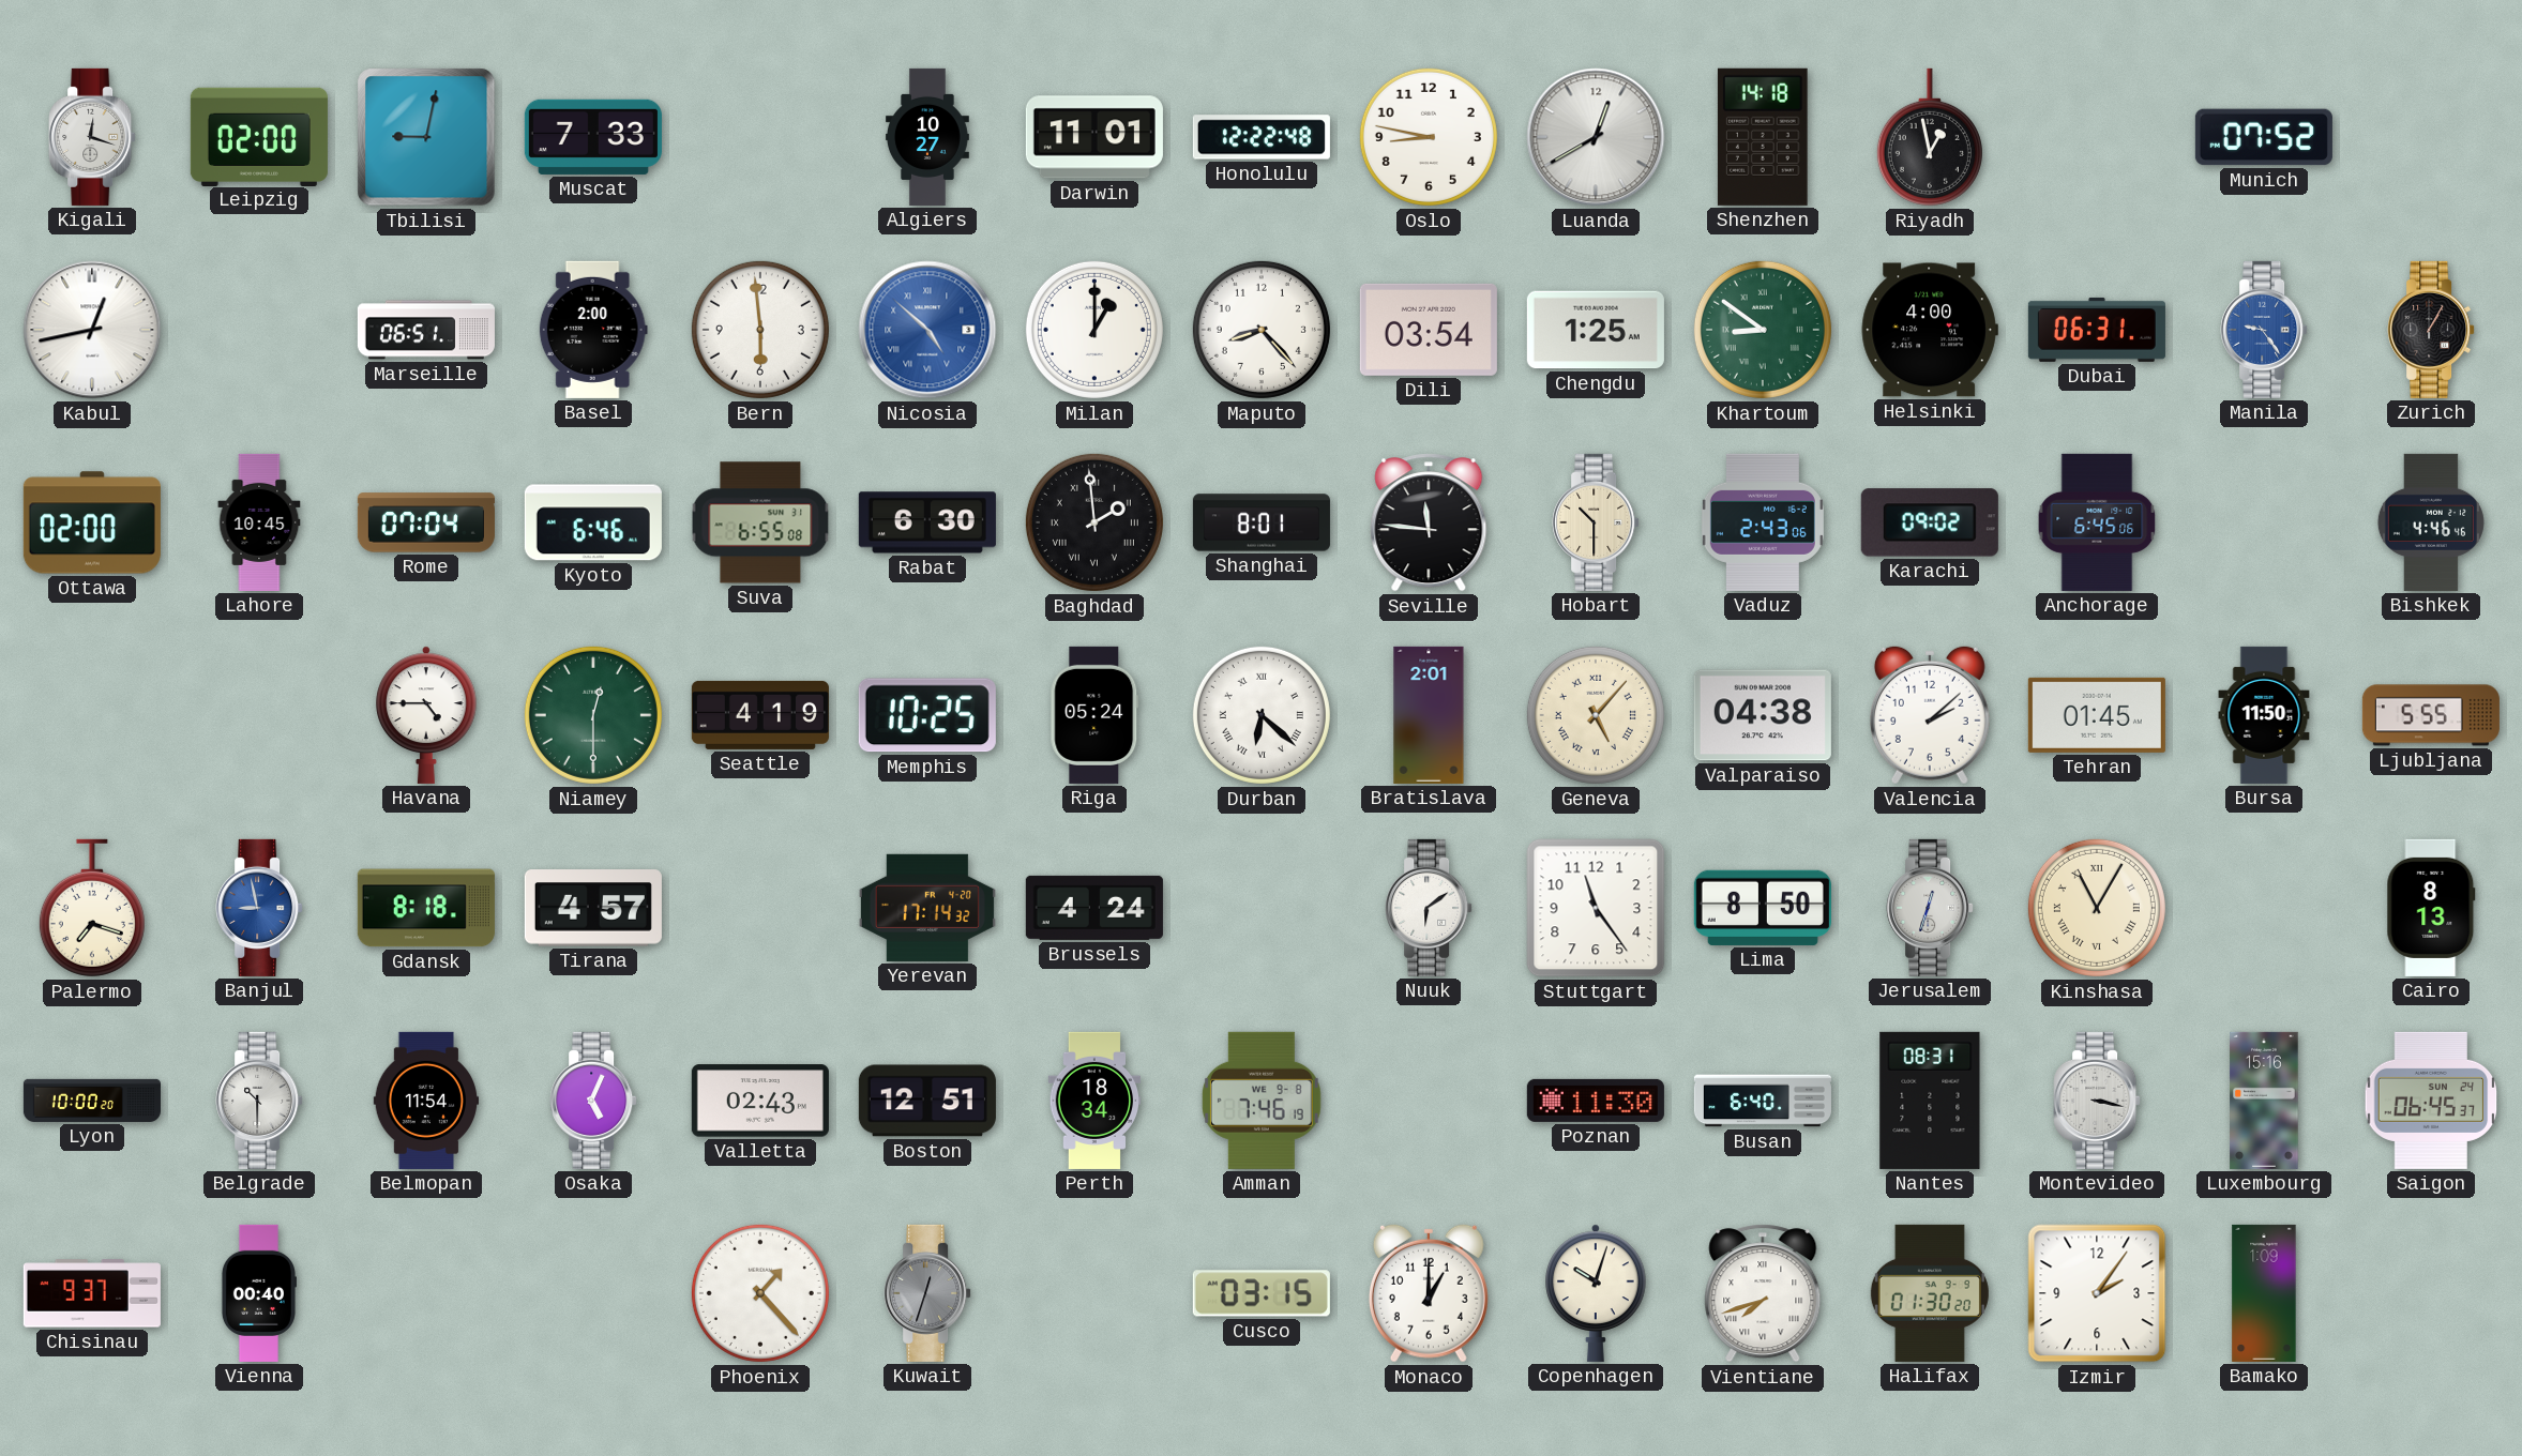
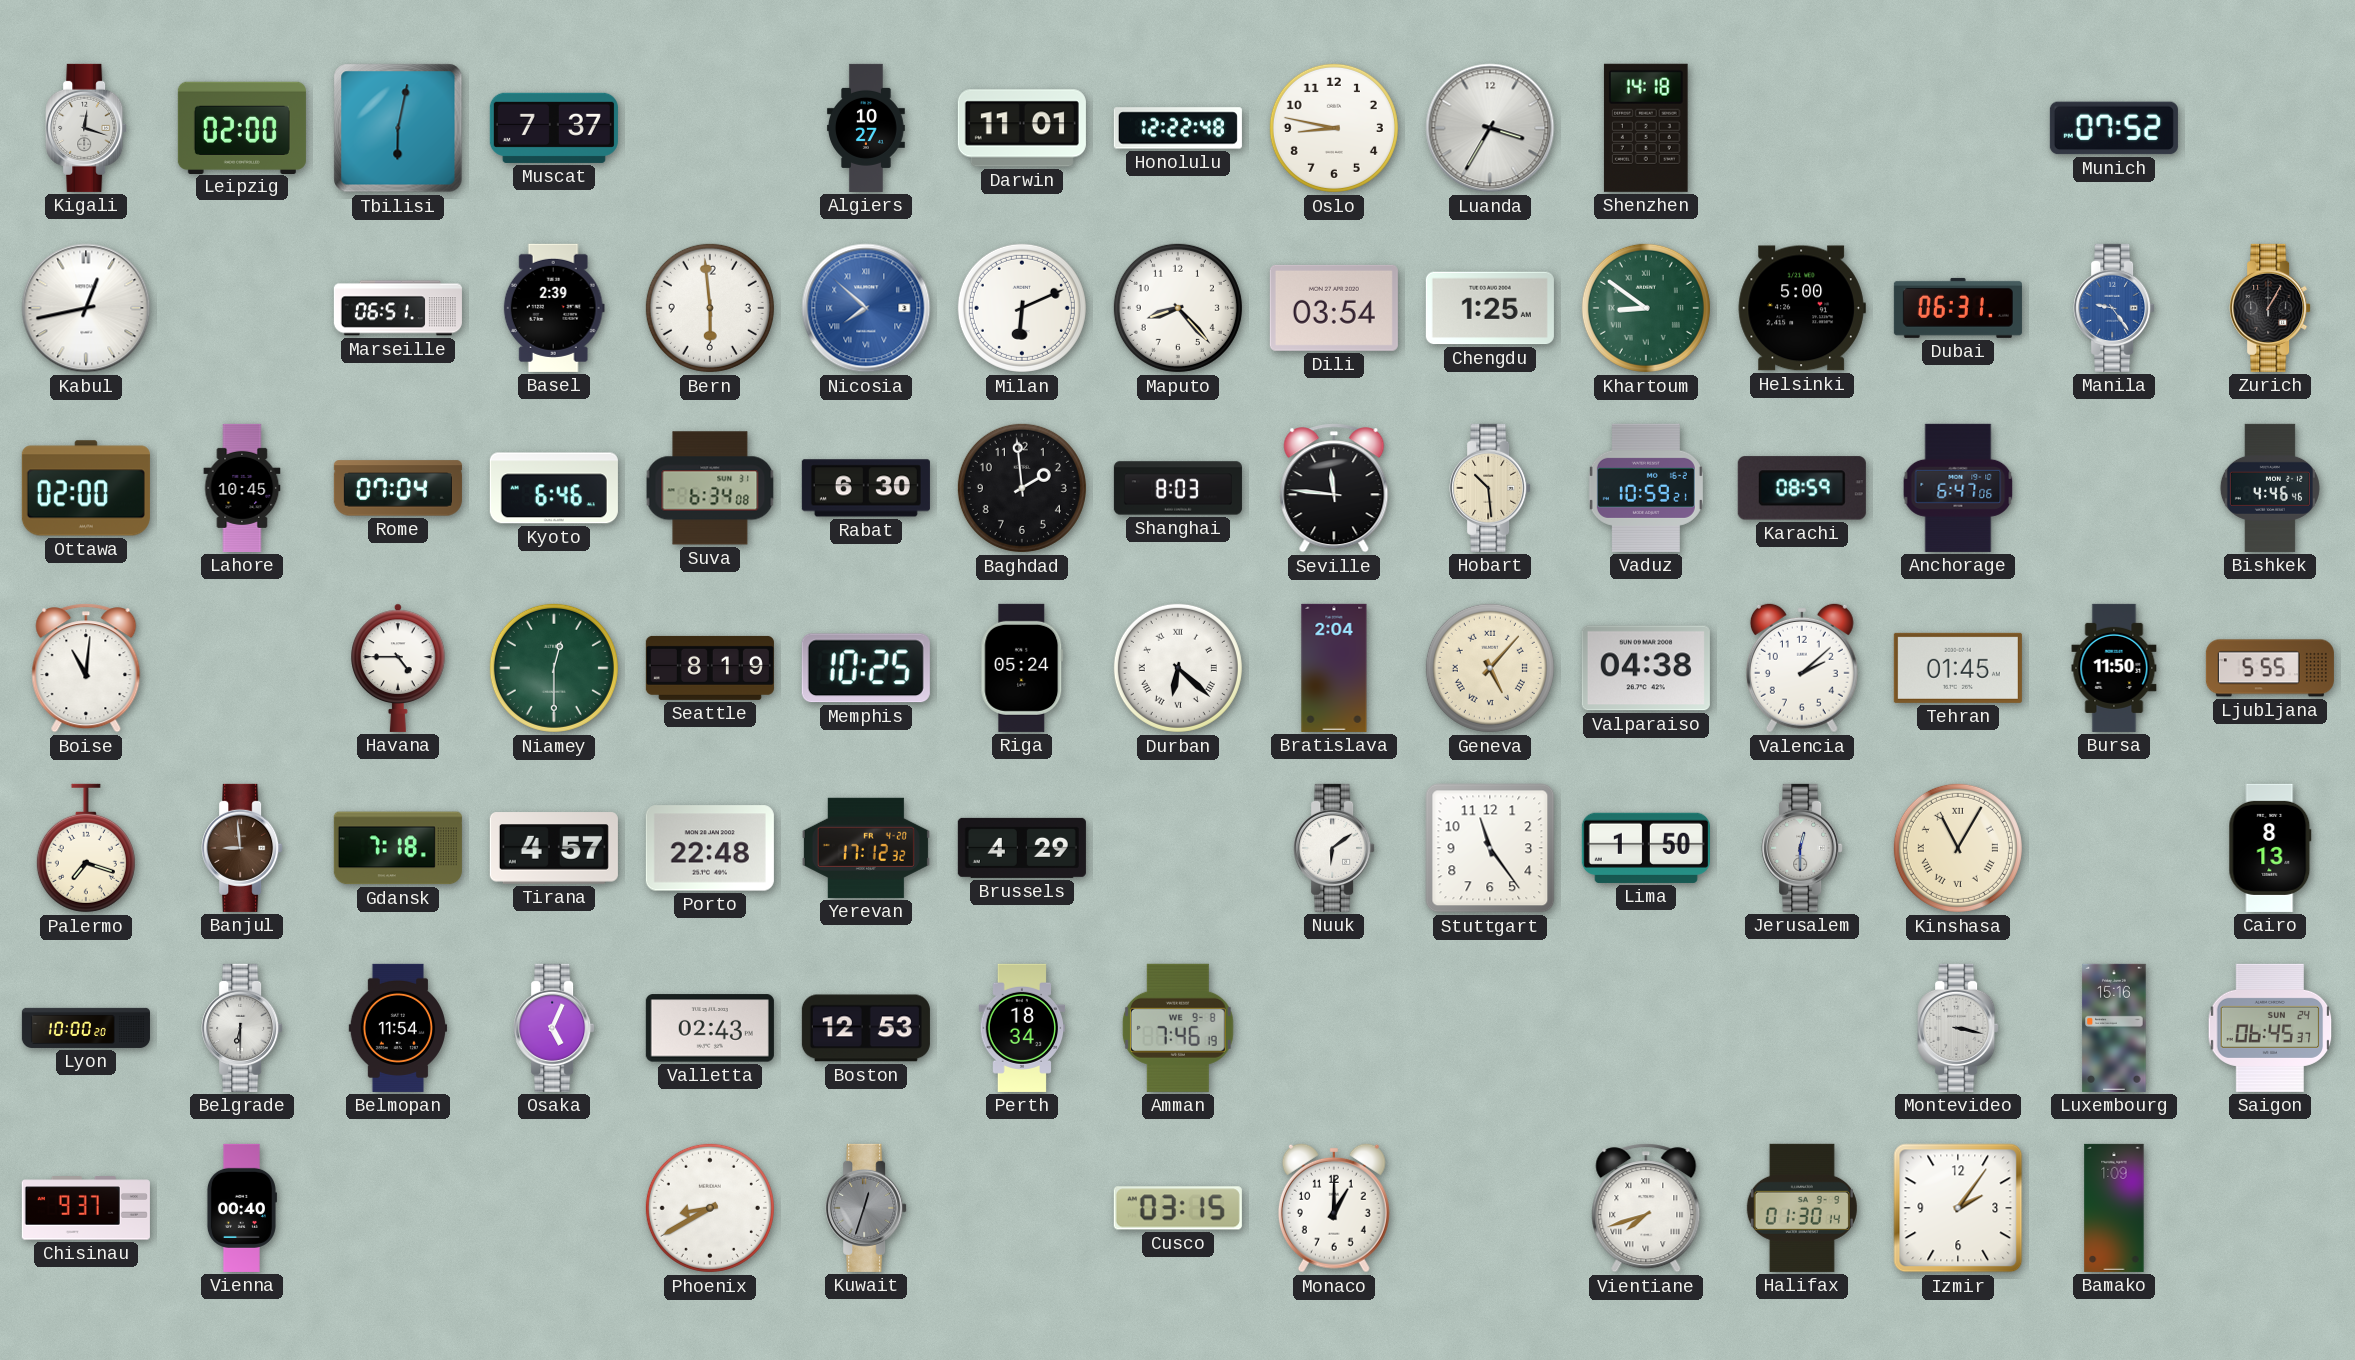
Tbilisi: 9:02 -> 6:02
Muscat: 7:33 -> 7:37
Luanda: 12:40 -> 3:35
Riyadh: 12:58 -> none
Basel: 2:00 -> 2:39
Nicosia: 4:52 -> 7:52
Milan: 1:00 -> 6:11
Helsinki: 4:00 -> 5:00
Suva: 6:55 -> 6:34
Baghdad numerals: Roman -> Arabic
Shanghai: 8:01 -> 8:03
Hobart: 10:30 -> 10:29
Vaduz: 2:43 -> 10:59
Karachi: 09:02 -> 08:59
Anchorage: 6:45 -> 6:47
Boise: none -> 11:01
Seattle: 4:19 -> 8:19
Bratislava: 2:01 -> 2:04
Banjul: 8:58 -> 8:59
Banjul dial: blue -> brown
Gdansk: 8:18 -> 7:18
Porto: none -> 22:48
Yerevan: 17:14 -> 17:12
Brussels: 4:24 -> 4:29
Lima: 8:50 -> 1:50
Jerusalem: 12:33 -> 12:30
Belgrade: 10:30 -> 6:30
Boston: 12:51 -> 12:53
Poznan: 11:30 -> none
Busan: 6:40 -> none
Nantes: 08:31 -> none
Phoenix: 1:23 -> 8:40
Copenhagen: 10:03 -> none
Halifax: 01:30:20 -> 01:30:14
